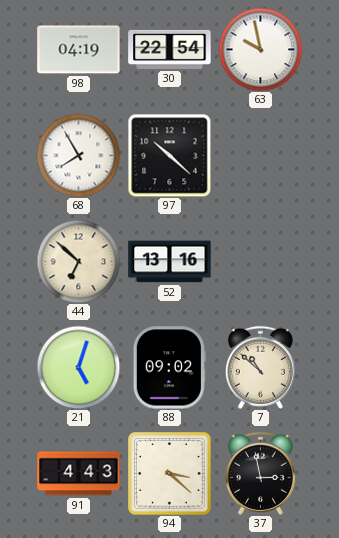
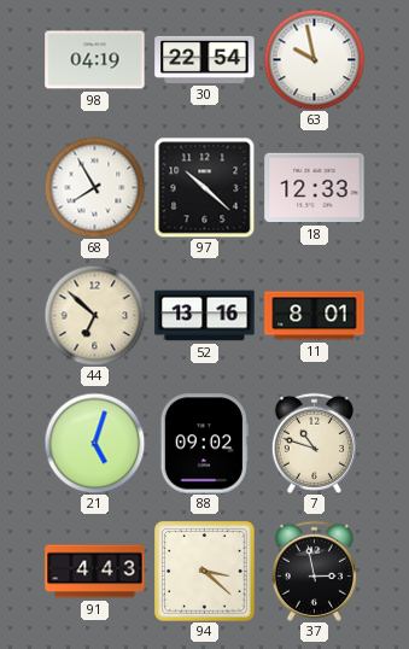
18: none -> 12:33
11: none -> 8:01
7: 10:52 -> 10:48
